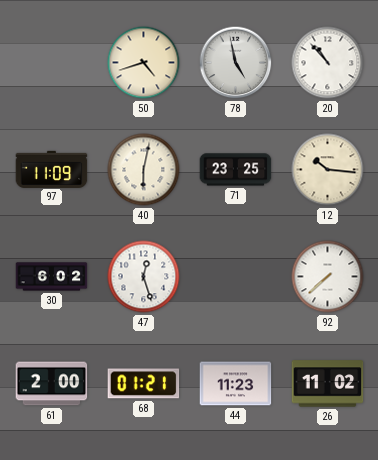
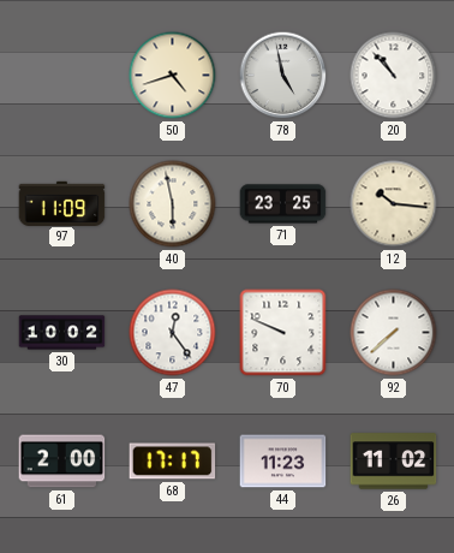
40: 6:02 -> 5:58
30: 6:02 -> 10:02
47: 12:27 -> 12:24
70: none -> 9:49
68: 01:21 -> 17:17
